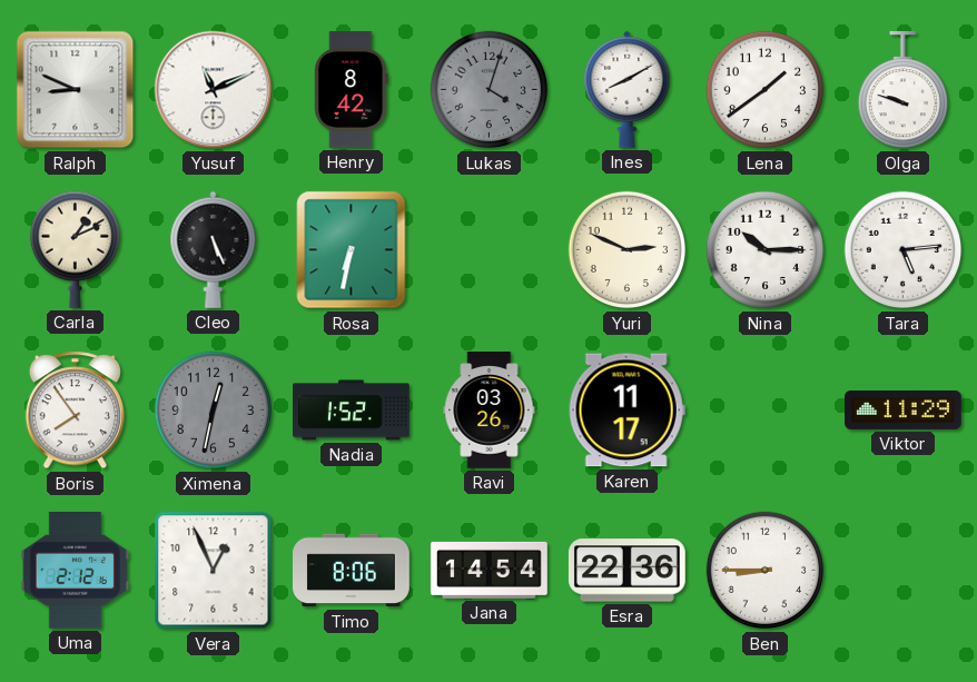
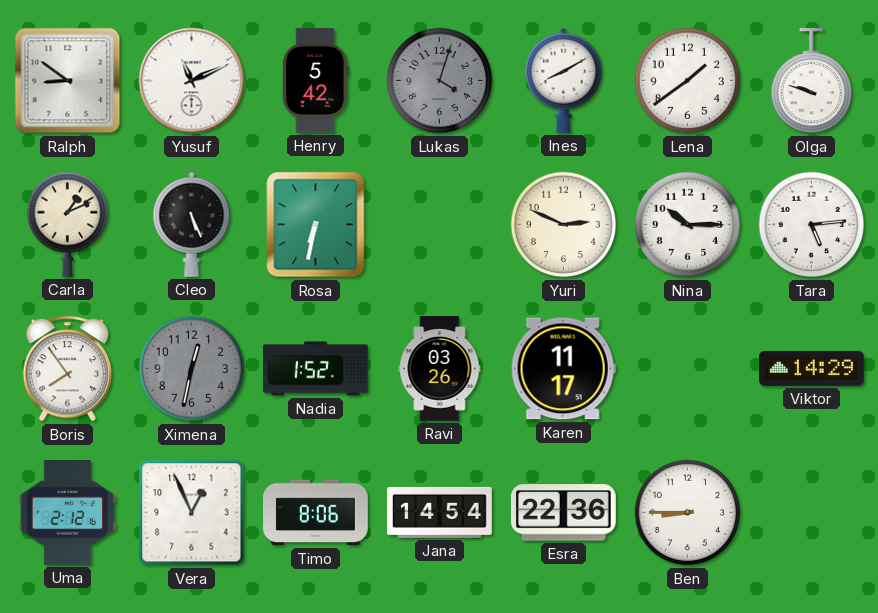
Ralph: 8:49 -> 8:51
Henry: 8:42 -> 5:42
Viktor: 11:29 -> 14:29
